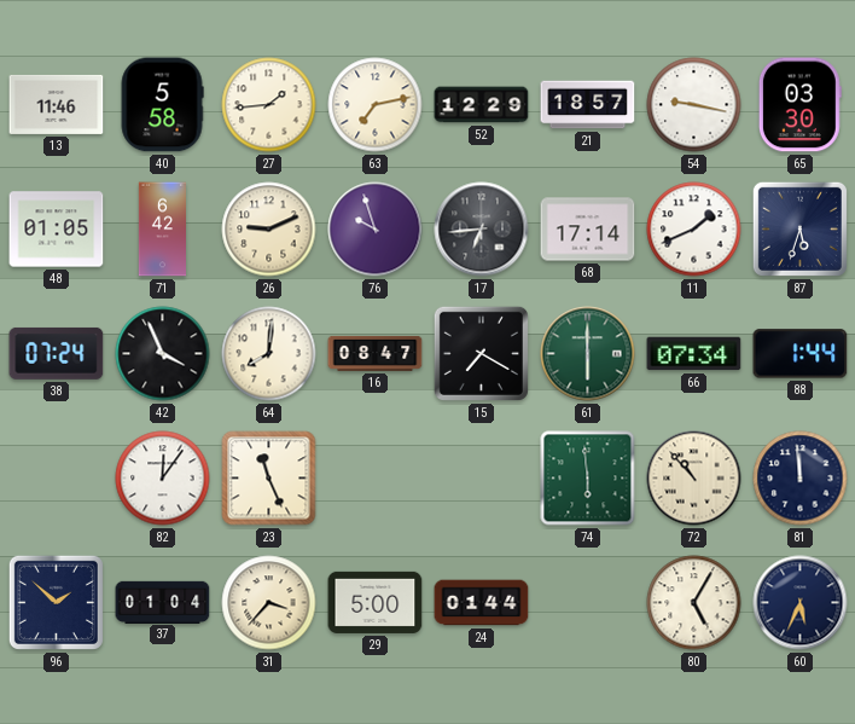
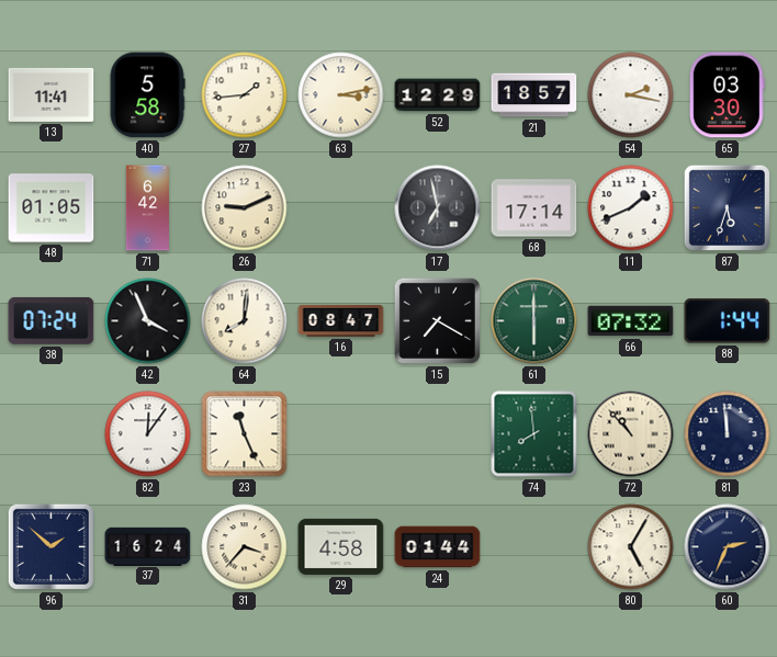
13: 11:46 -> 11:41
63: 7:13 -> 3:13
54: 9:17 -> 2:17
76: 9:57 -> none
17: 6:44 -> 6:58
66: 07:34 -> 07:32
74: 5:59 -> 7:59
37: 01:04 -> 16:24
29: 5:00 -> 4:58
60: 5:34 -> 2:34
